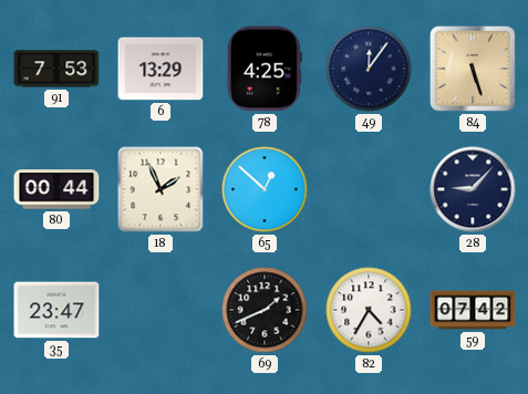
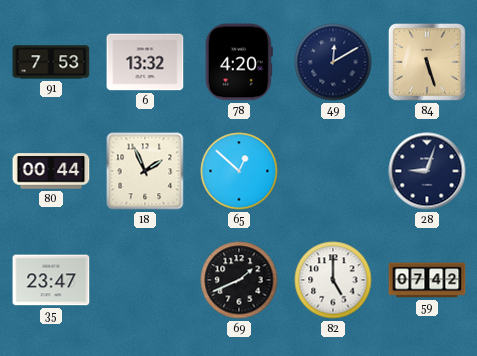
6: 13:29 -> 13:32
78: 4:25 -> 4:20
49: 12:06 -> 12:10
28: 9:07 -> 9:03
82: 4:35 -> 5:00
